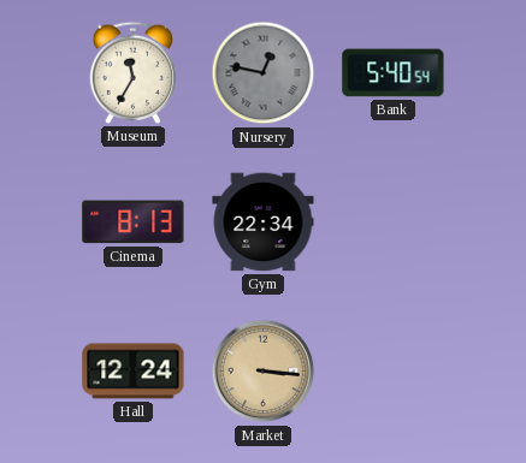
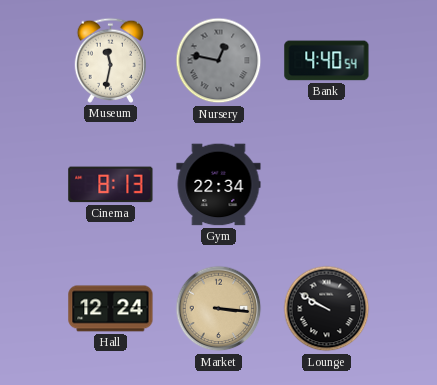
Museum: 11:35 -> 11:32
Bank: 5:40 -> 4:40
Lounge: none -> 9:50
